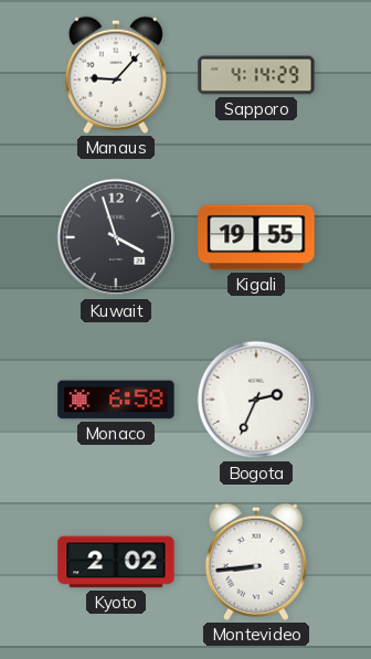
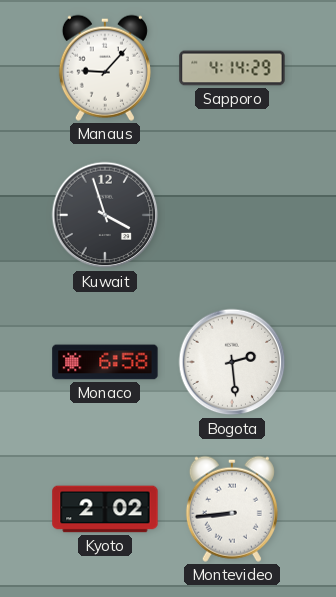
Kigali: 19:55 -> none
Bogota: 2:34 -> 2:29
